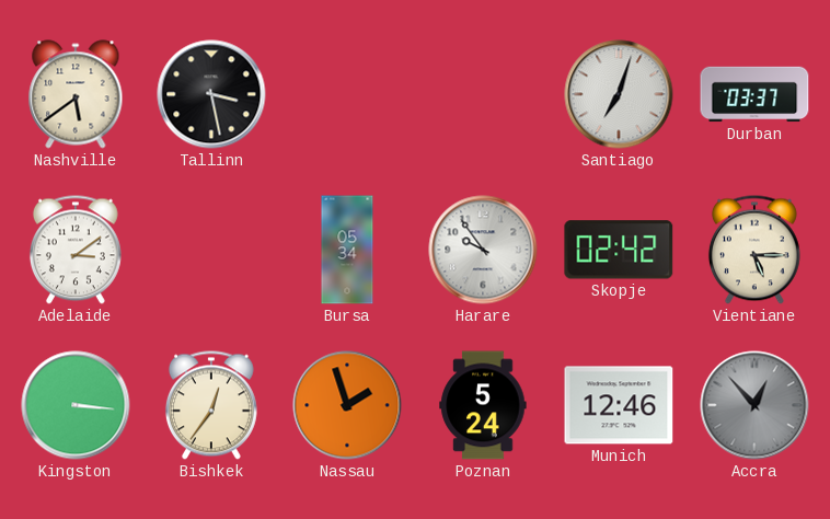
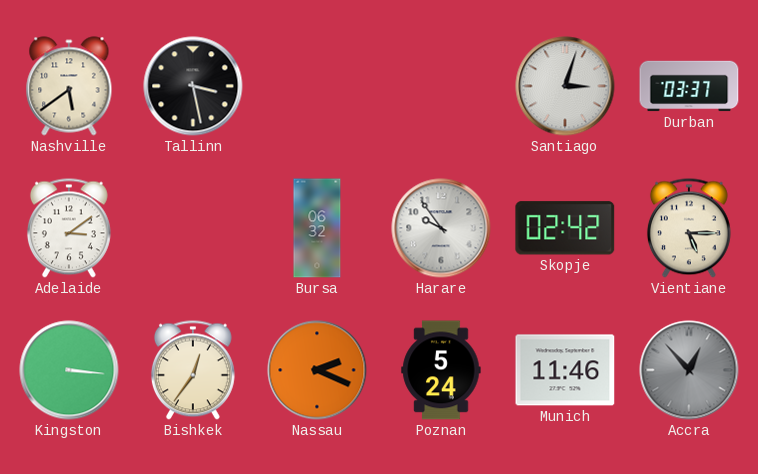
Santiago: 7:03 -> 3:03
Bursa: 05:34 -> 06:32
Nassau: 1:57 -> 2:19
Munich: 12:46 -> 11:46
